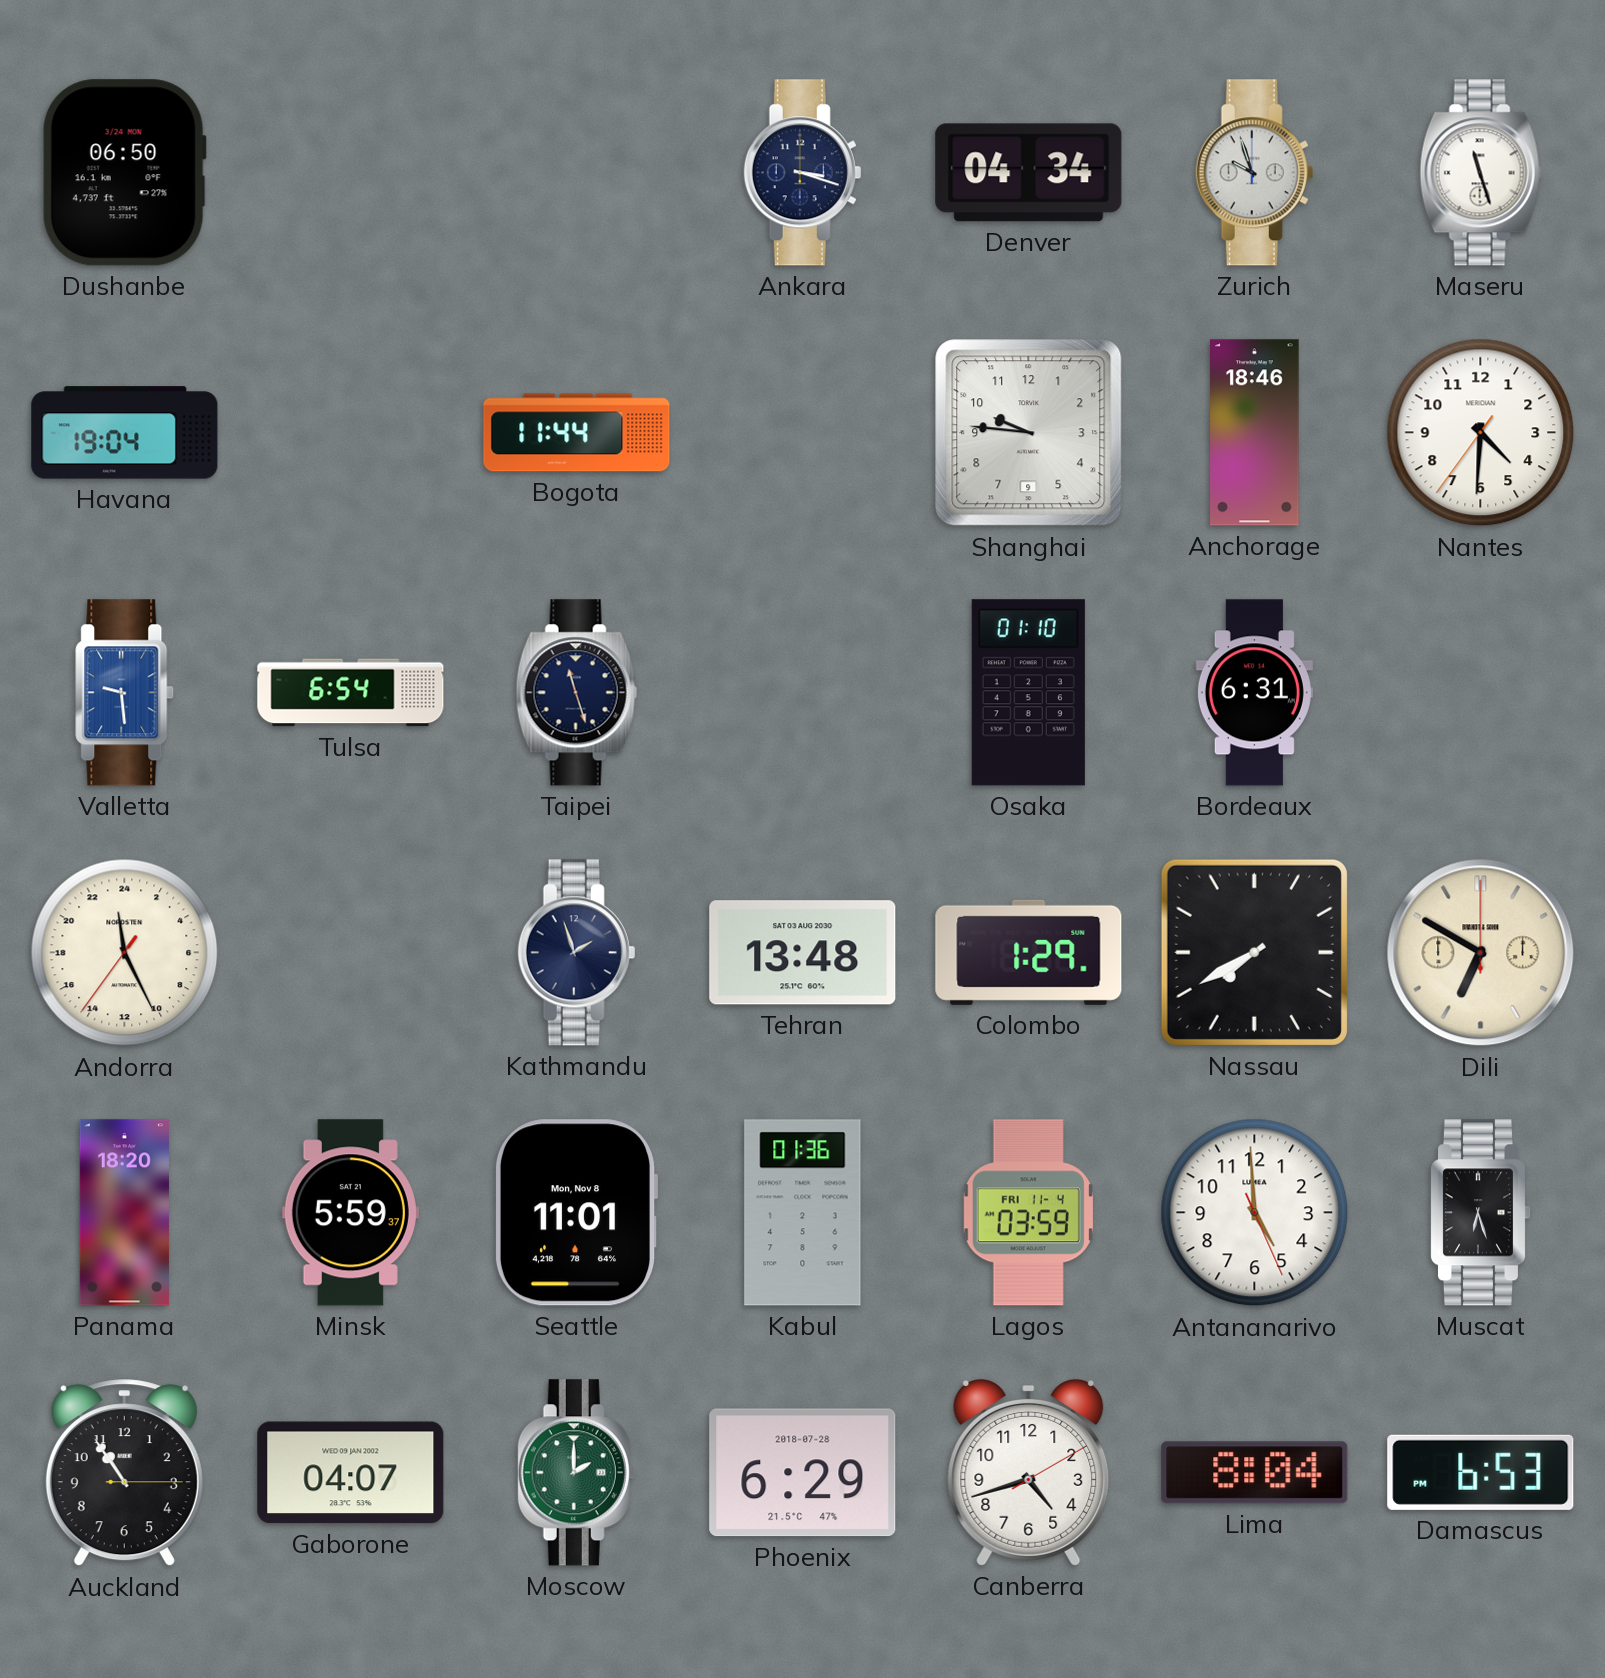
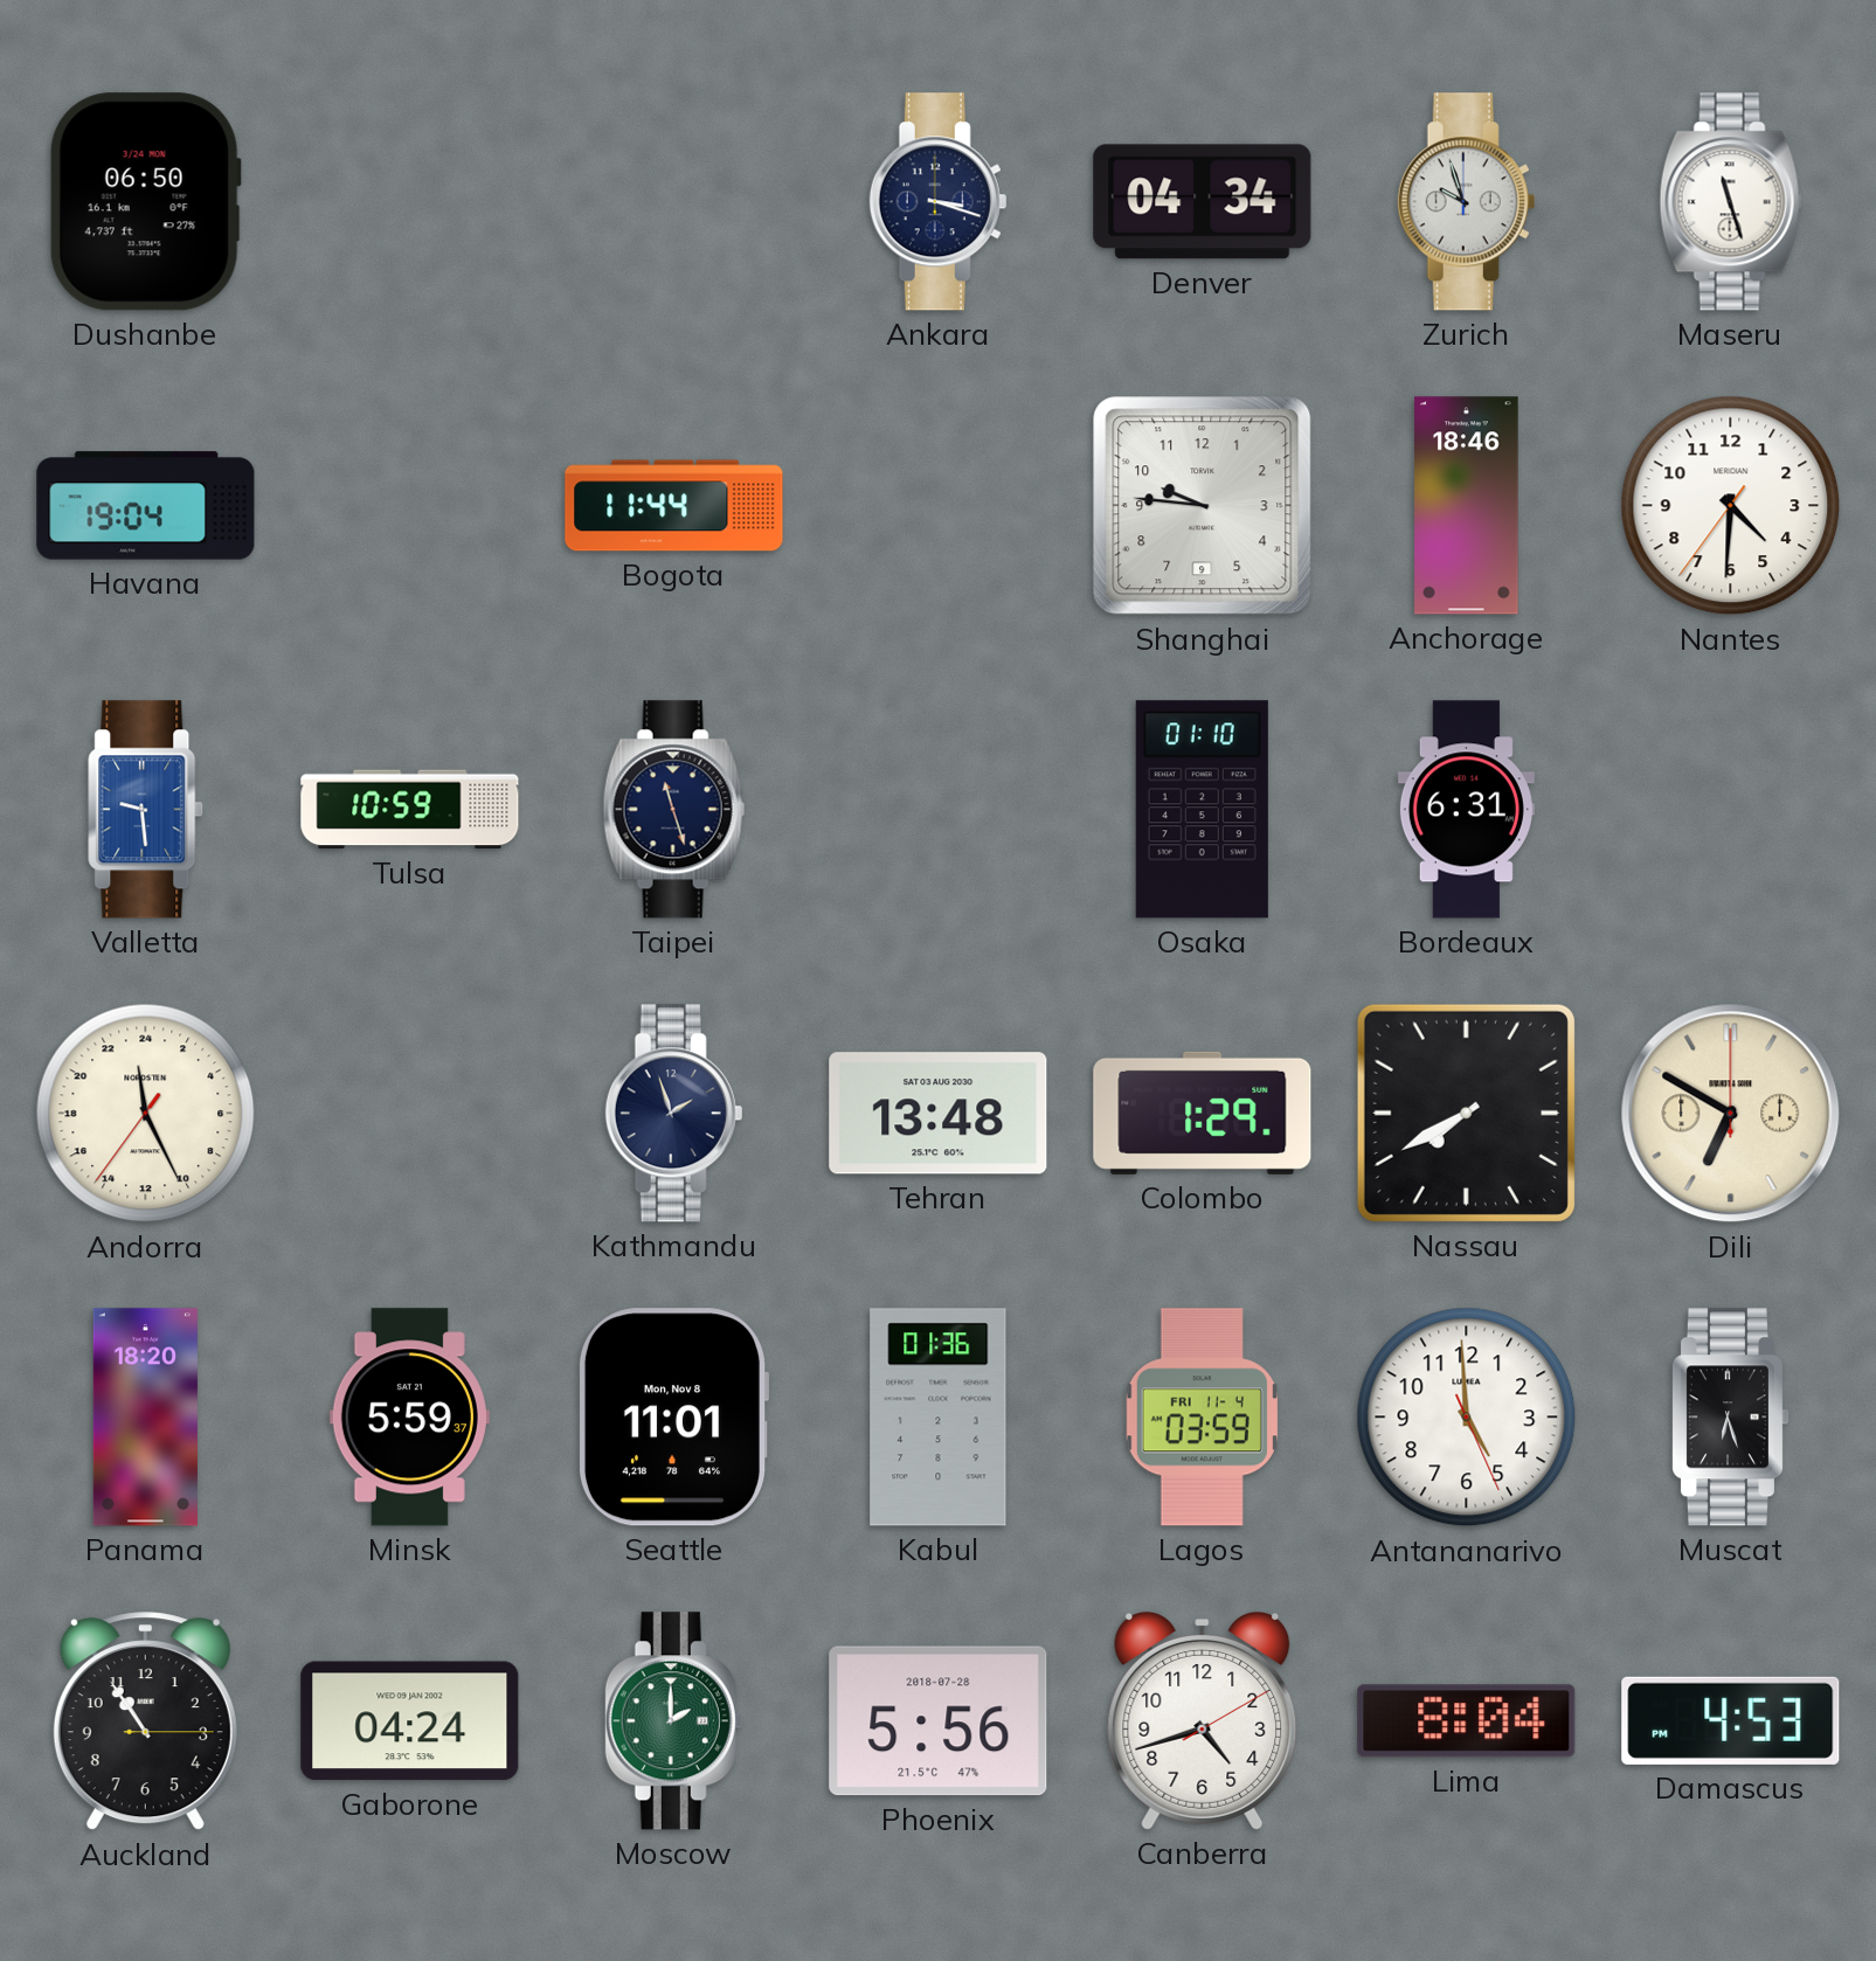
Tulsa: 6:54 -> 10:59
Gaborone: 04:07 -> 04:24
Phoenix: 6:29 -> 5:56
Damascus: 6:53 -> 4:53
